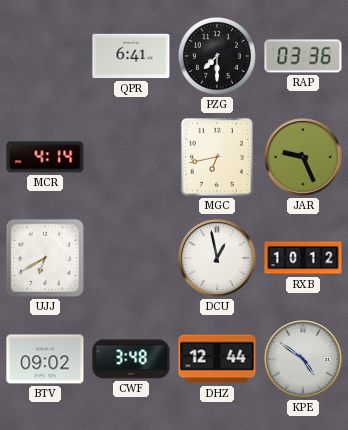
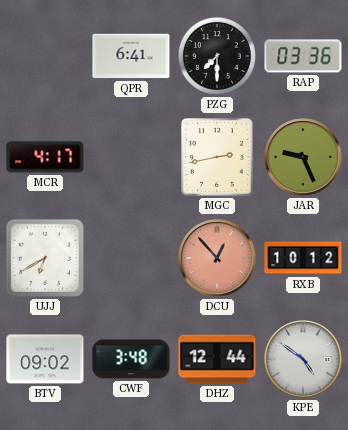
MCR: 4:14 -> 4:17
MGC: 6:43 -> 2:43
DCU: 12:58 -> 12:53
DCU dial: white -> salmon
